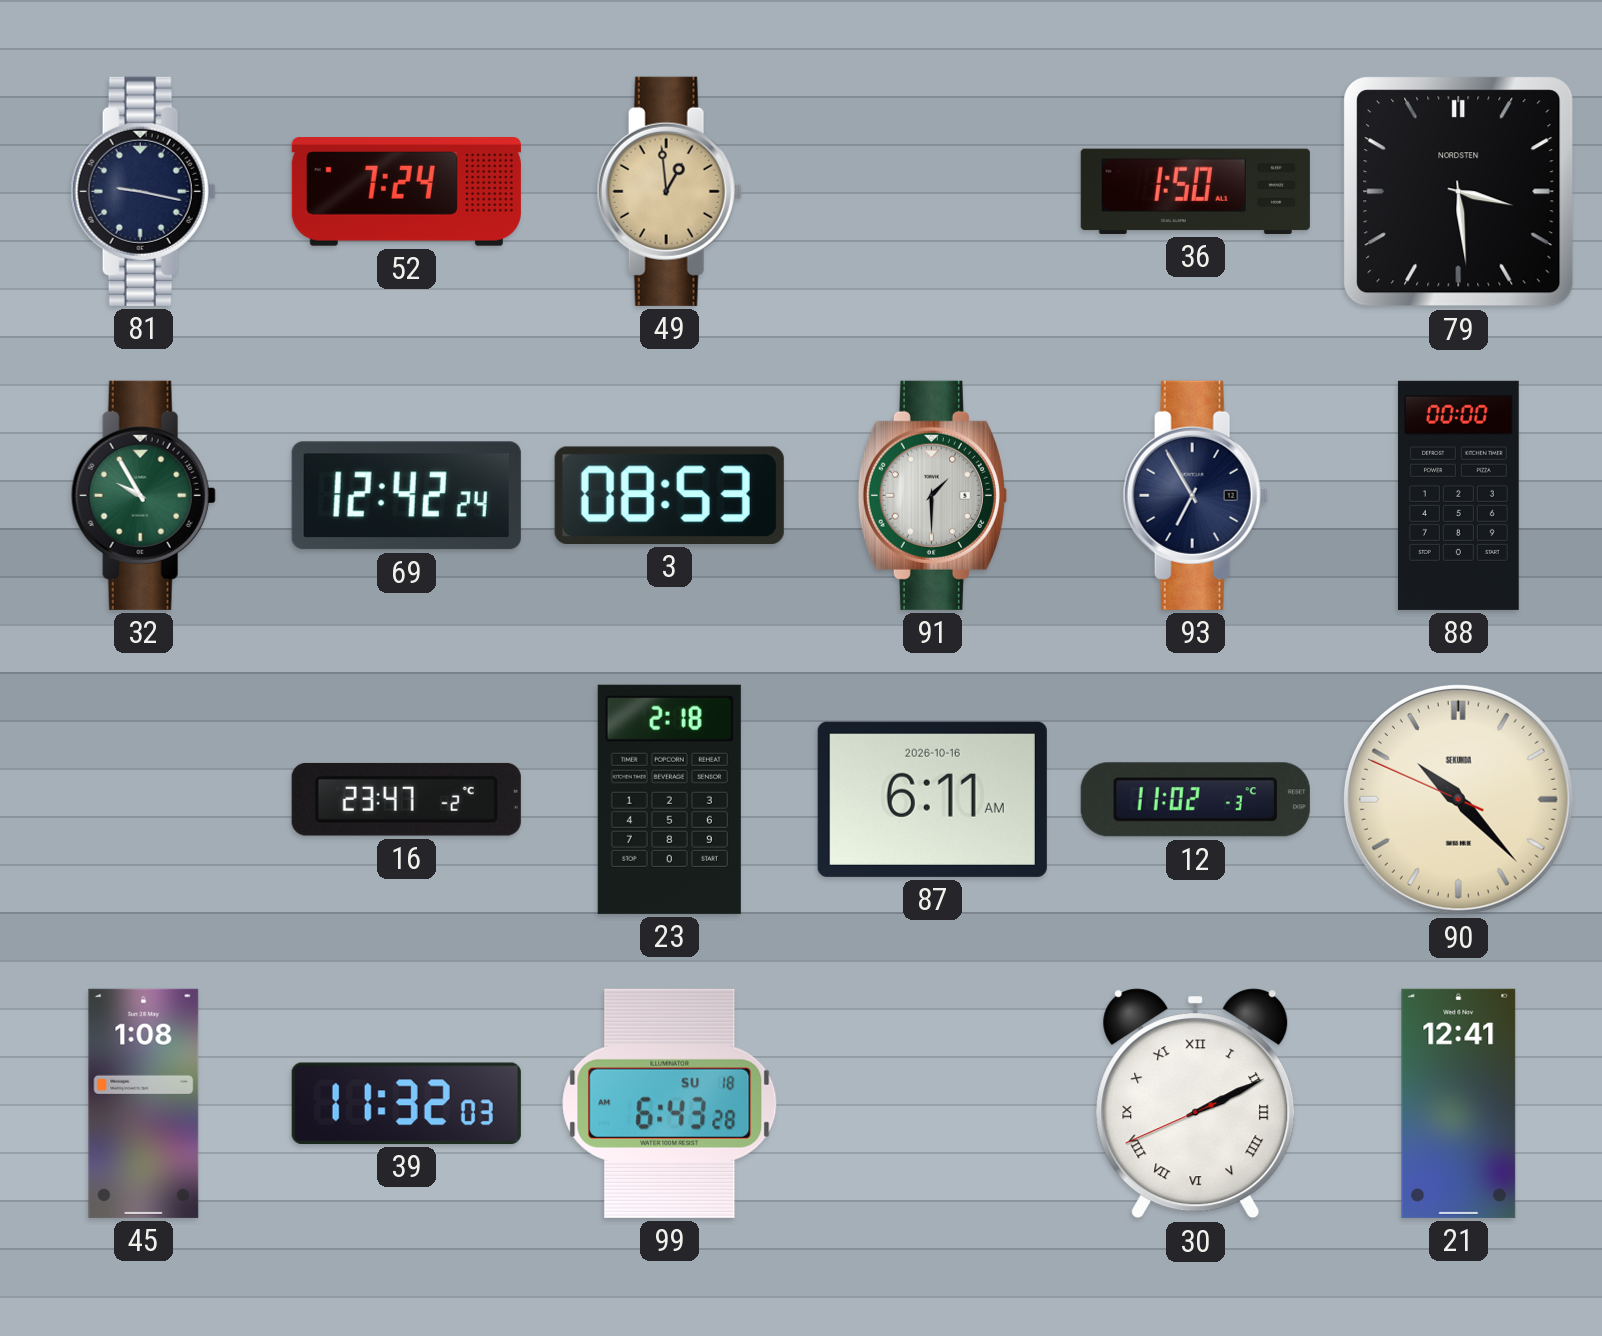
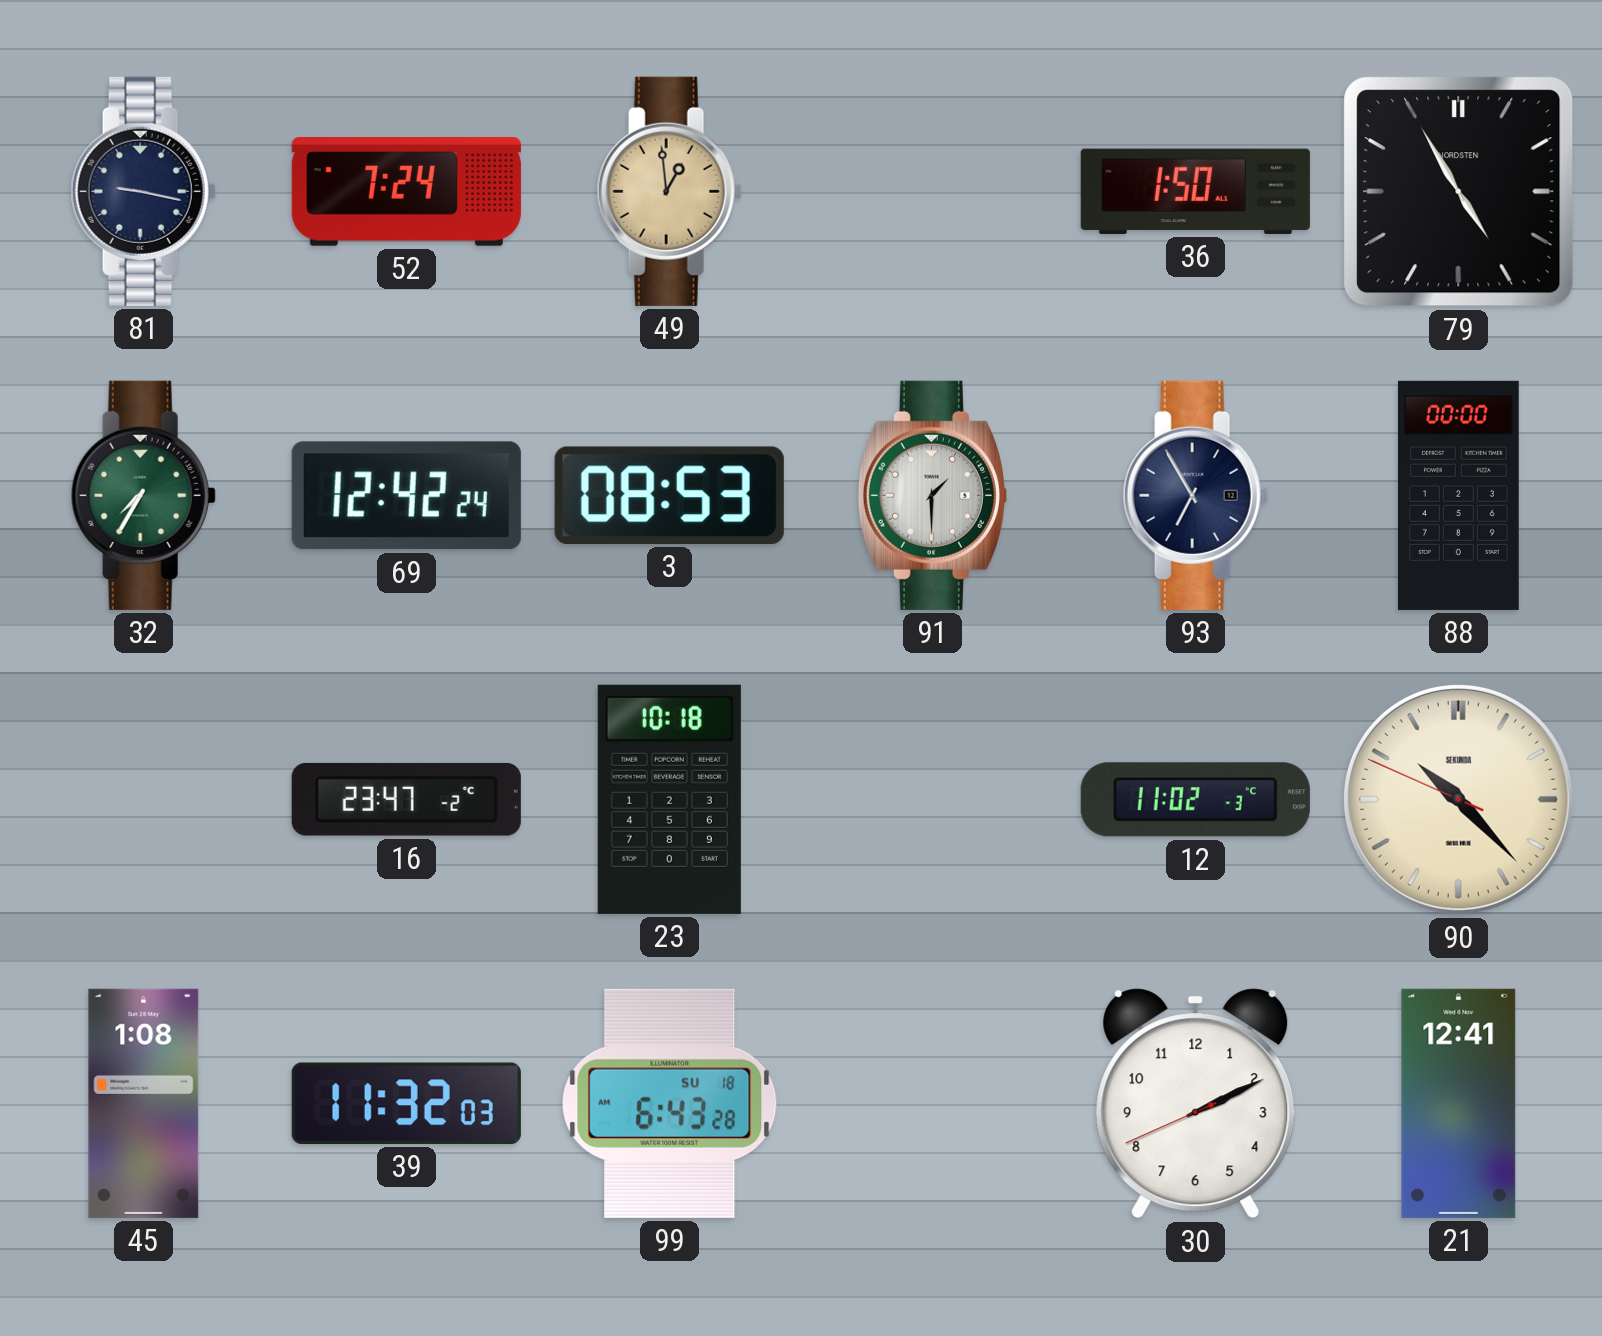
79: 3:29 -> 4:55
32: 9:55 -> 7:35
23: 2:18 -> 10:18
87: 6:11 -> none
30 numerals: Roman -> Arabic
